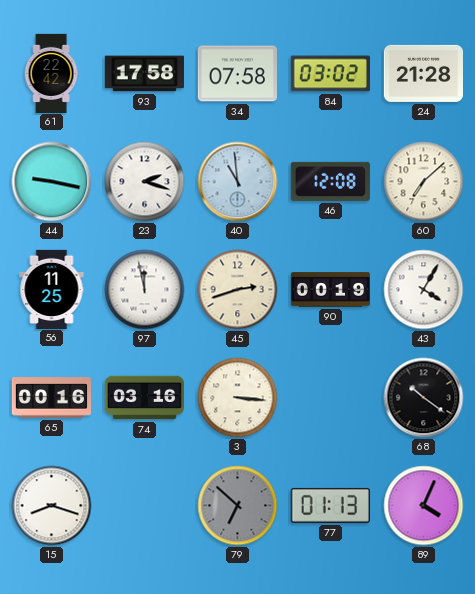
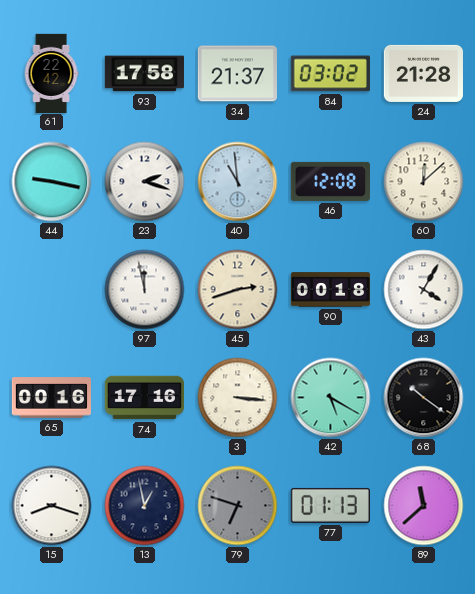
34: 07:58 -> 21:37
60: 7:08 -> 12:08
56: 11:25 -> none
90: 00:19 -> 00:18
74: 03:16 -> 17:16
42: none -> 5:20
13: none -> 12:58
79: 6:52 -> 6:48
89: 4:04 -> 11:38
